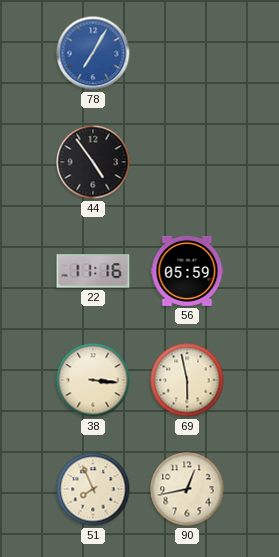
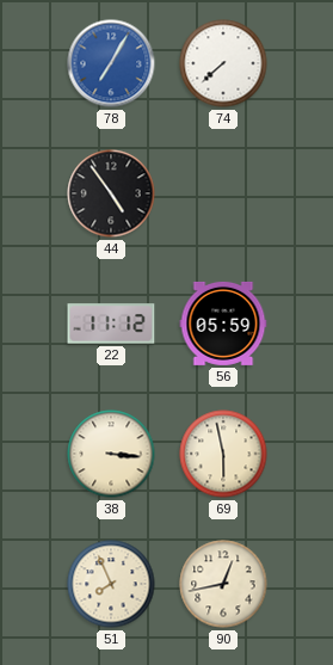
74: none -> 7:38
22: 11:16 -> 11:12
